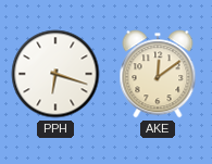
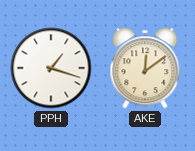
PPH: 6:18 -> 1:18
